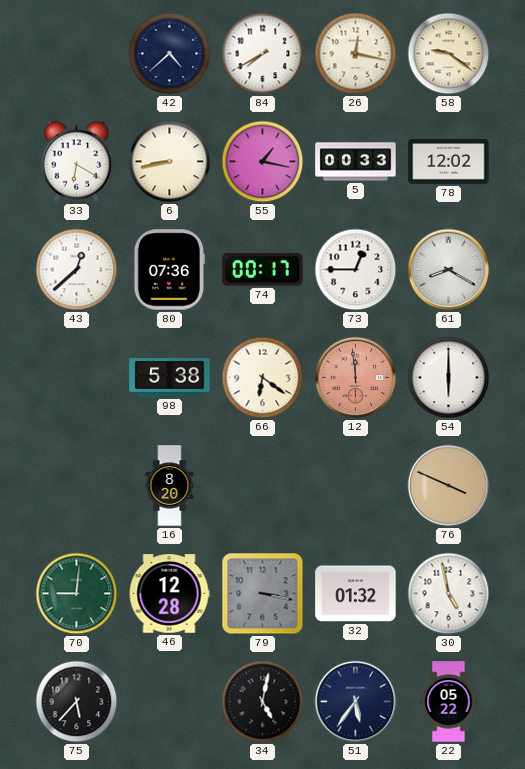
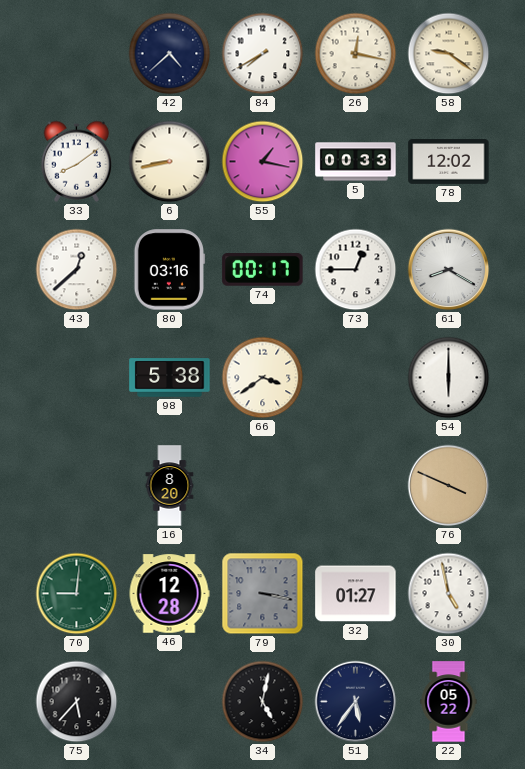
33: 6:20 -> 8:09
80: 07:36 -> 03:16
66: 6:21 -> 3:39
12: 11:59 -> none
32: 01:32 -> 01:27
